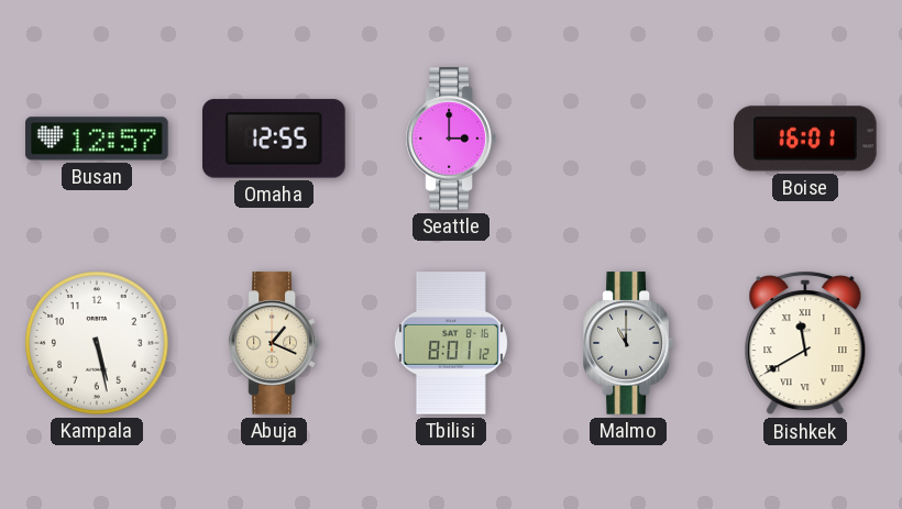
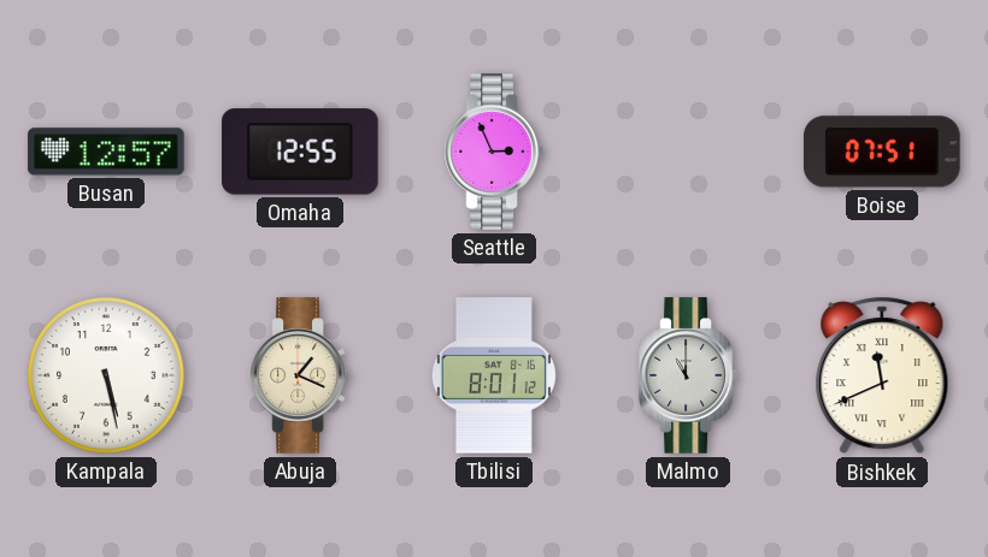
Seattle: 3:00 -> 2:56
Boise: 16:01 -> 07:51
Bishkek: 11:40 -> 11:41
